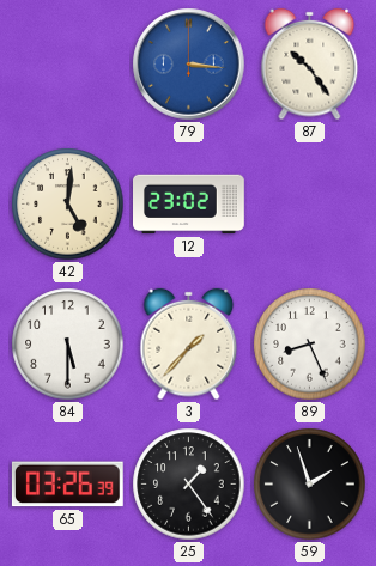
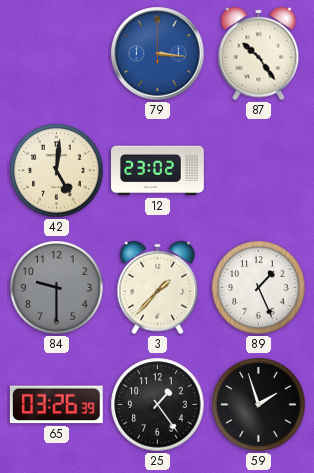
84: 5:30 -> 9:30
84 dial: white -> grey
89: 8:26 -> 1:26
